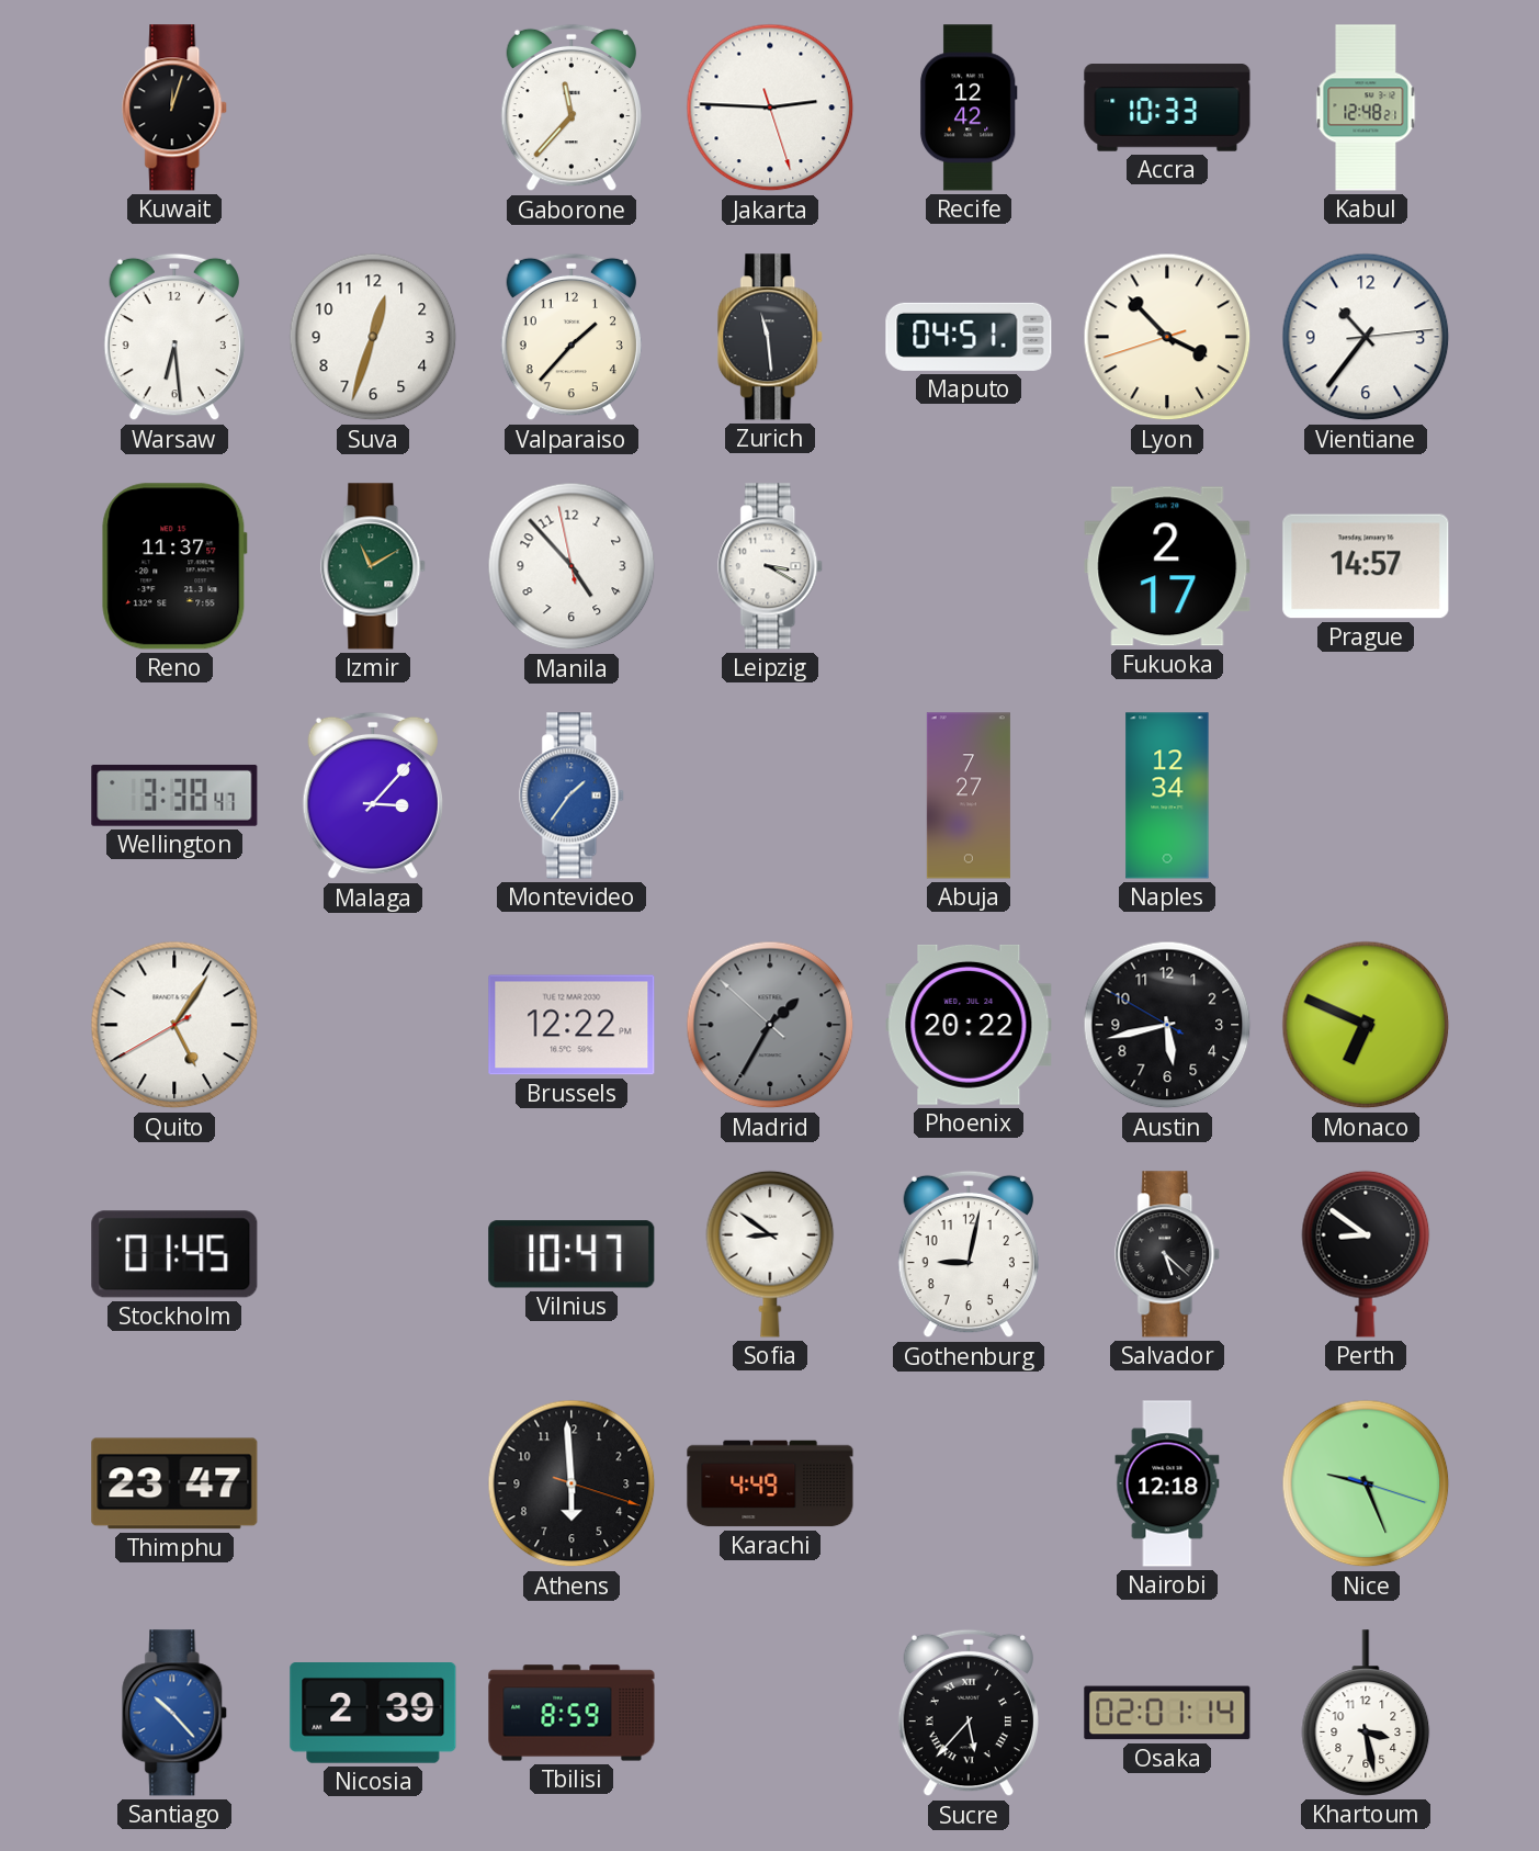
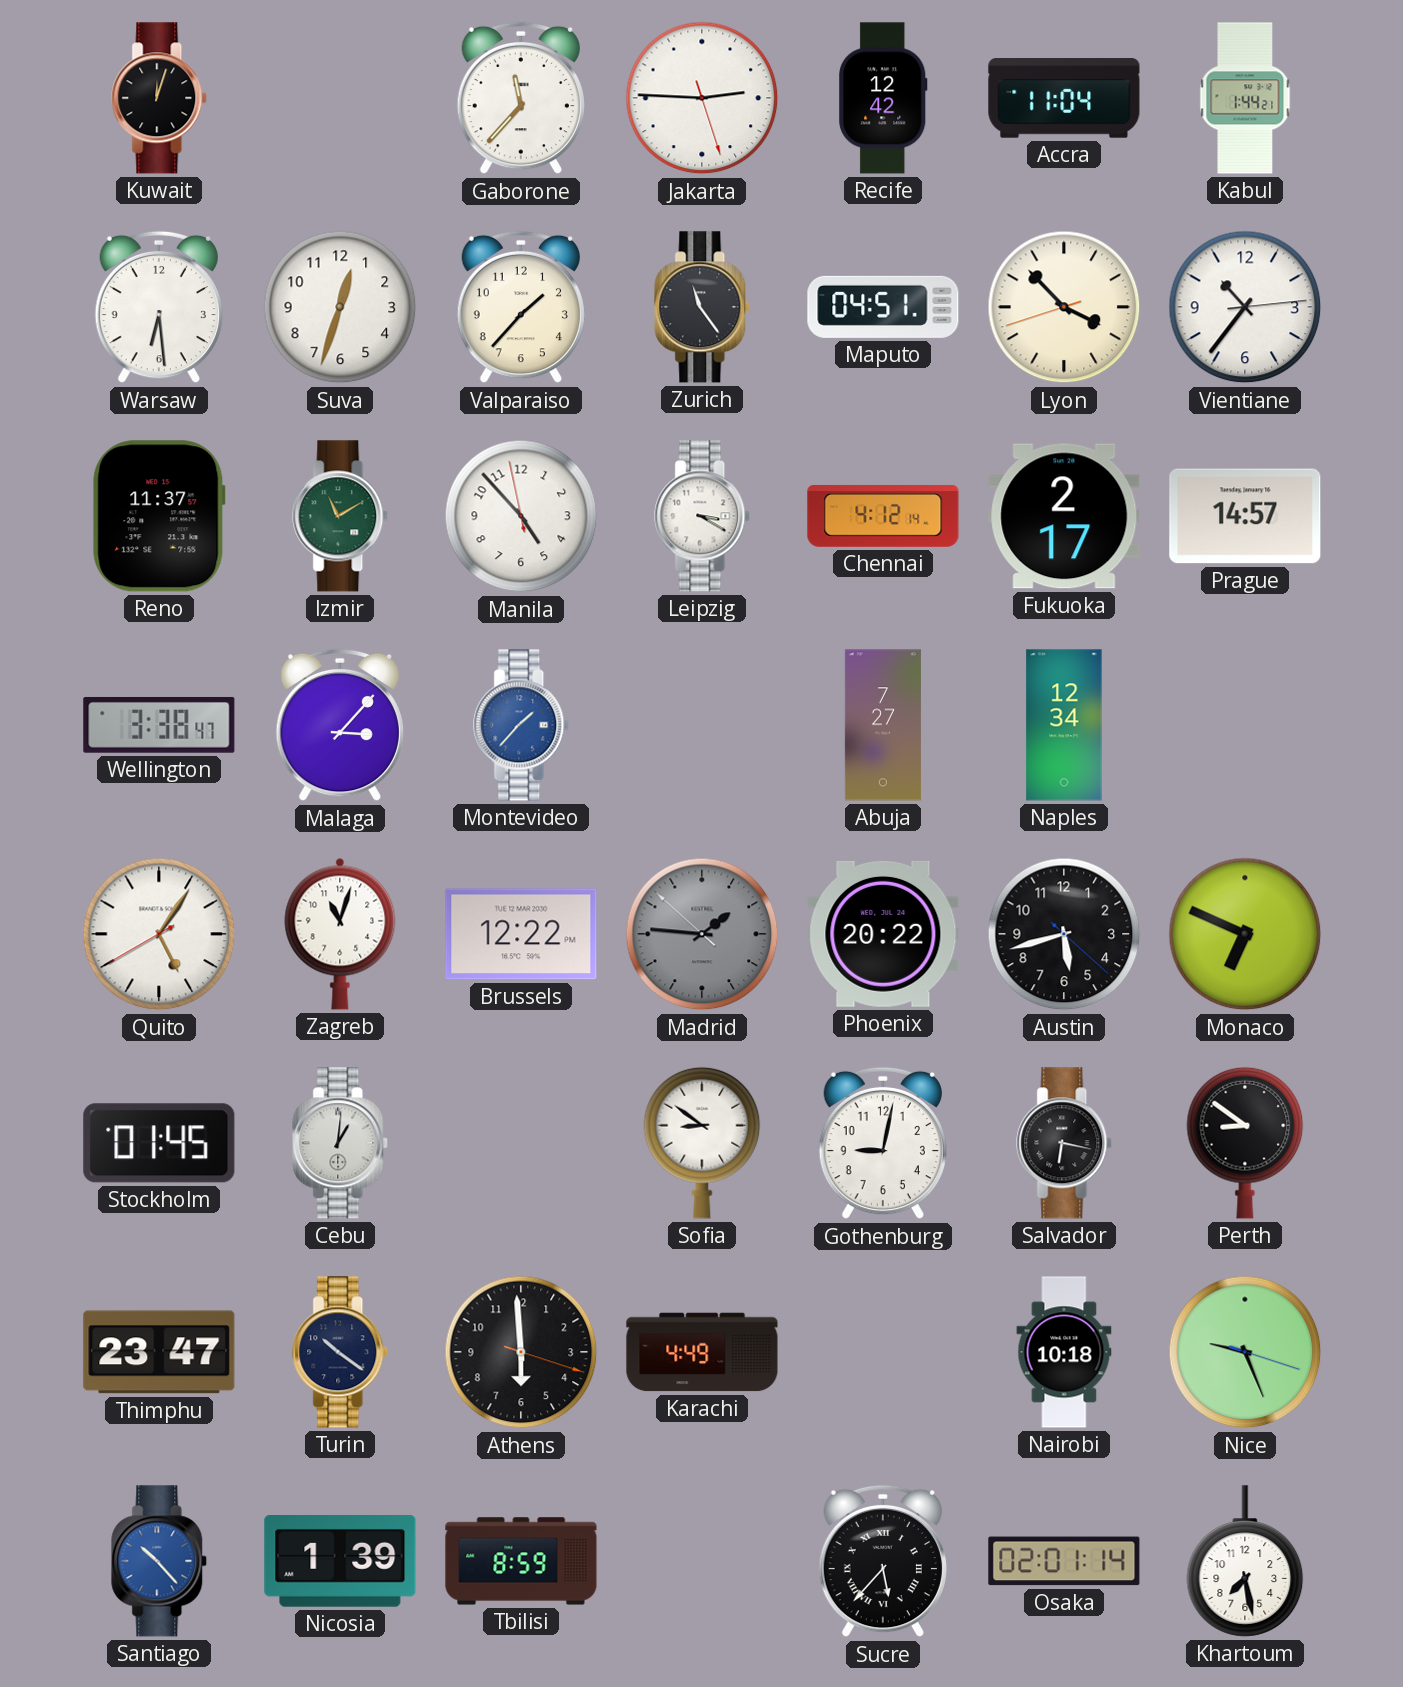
Accra: 10:33 -> 11:04
Kabul: 12:48 -> 1:44
Zurich: 11:29 -> 11:24
Chennai: none -> 4:12
Montevideo: 1:36 -> 1:37
Zagreb: none -> 11:03
Madrid: 1:34 -> 1:45
Austin: 5:42:50 -> 5:42:22
Cebu: none -> 1:01
Vilnius: 10:47 -> none
Salvador: 5:22 -> 6:17
Turin: none -> 10:21
Nairobi: 12:18 -> 10:18
Nicosia: 2:39 -> 1:39
Khartoum: 3:28 -> 7:28
